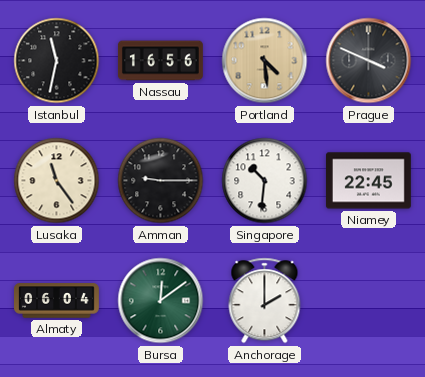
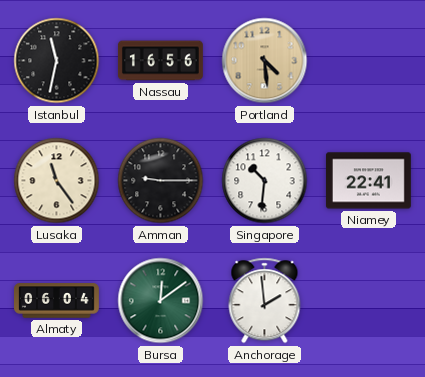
Prague: 3:49 -> none
Niamey: 22:45 -> 22:41
Anchorage: 2:00 -> 1:59
